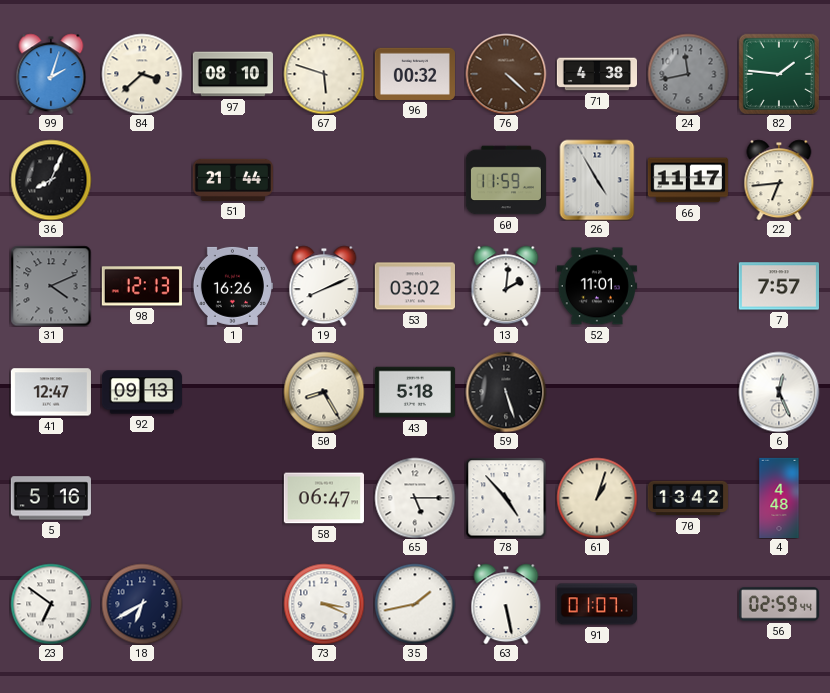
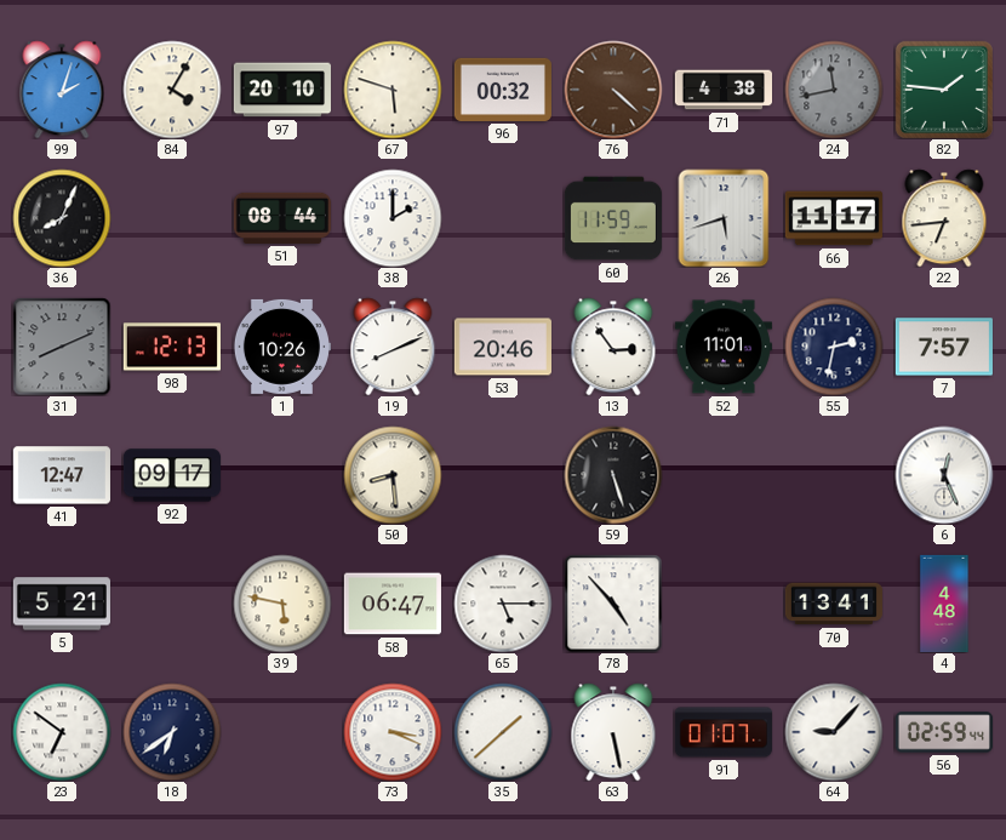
84: 3:38 -> 4:05
97: 08:10 -> 20:10
51: 21:44 -> 08:44
38: none -> 2:00
26: 4:55 -> 5:42
31: 4:11 -> 8:11
1: 16:26 -> 10:26
53: 03:02 -> 20:46
13: 2:01 -> 2:54
55: none -> 2:32
92: 09:13 -> 09:17
50: 8:25 -> 8:29
43: 5:18 -> none
5: 5:16 -> 5:21
39: none -> 5:47
61: 1:03 -> none
70: 13:42 -> 13:41
18: 6:40 -> 6:39
35: 1:43 -> 1:38
64: none -> 9:07
